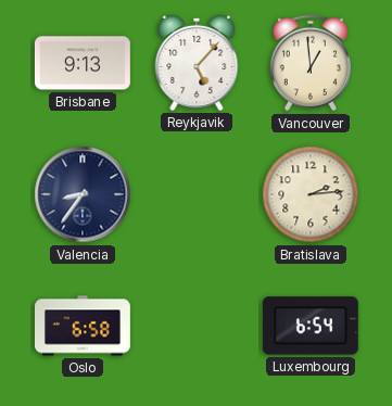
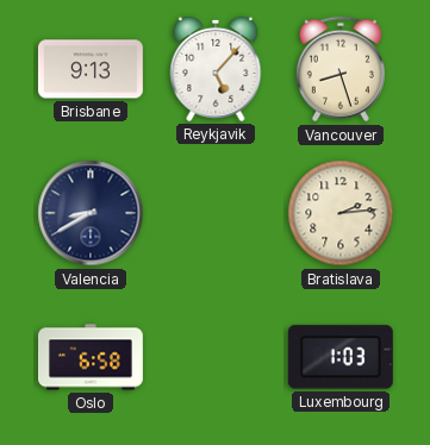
Vancouver: 12:59 -> 8:27
Valencia: 8:36 -> 8:40
Luxembourg: 6:54 -> 1:03
